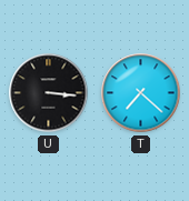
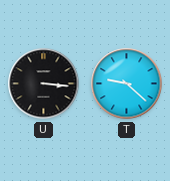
T: 7:22 -> 9:22
